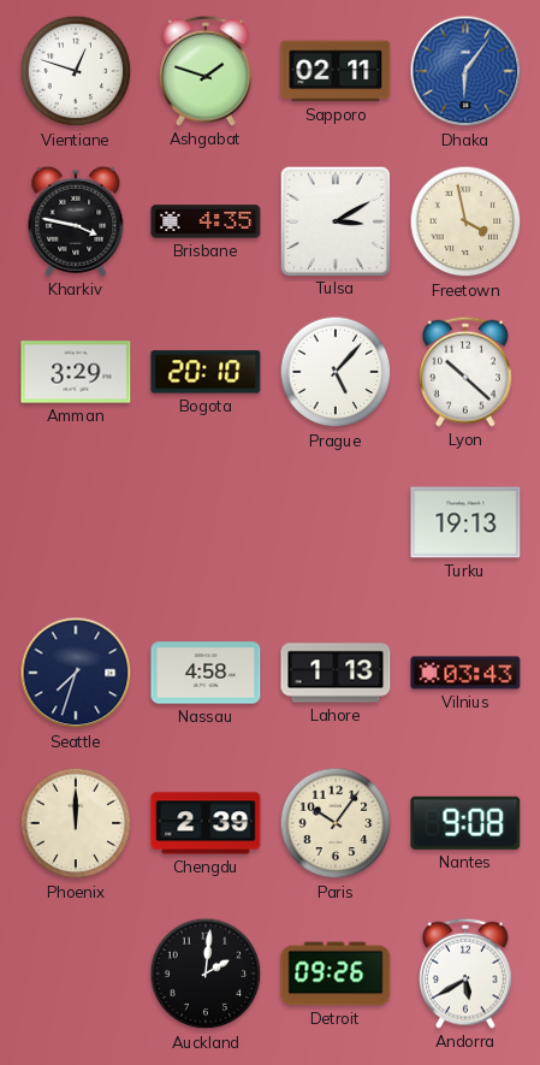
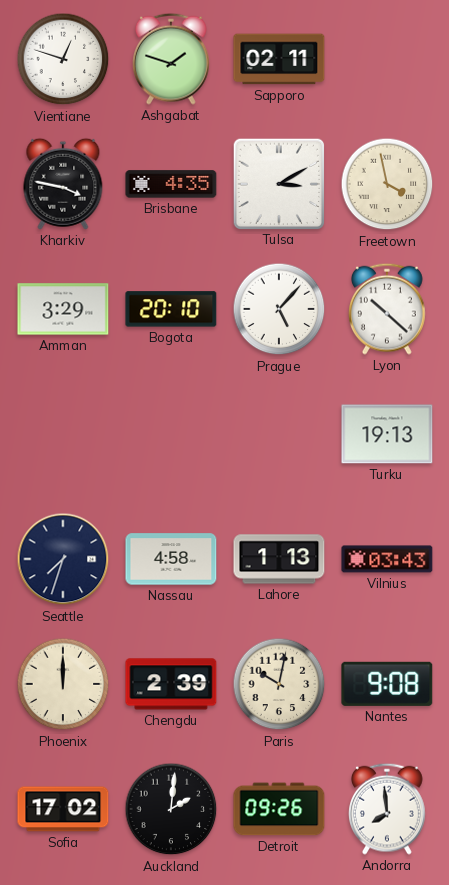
Dhaka: 6:06 -> none
Paris: 10:06 -> 10:02
Sofia: none -> 17:02
Andorra: 5:40 -> 7:59
